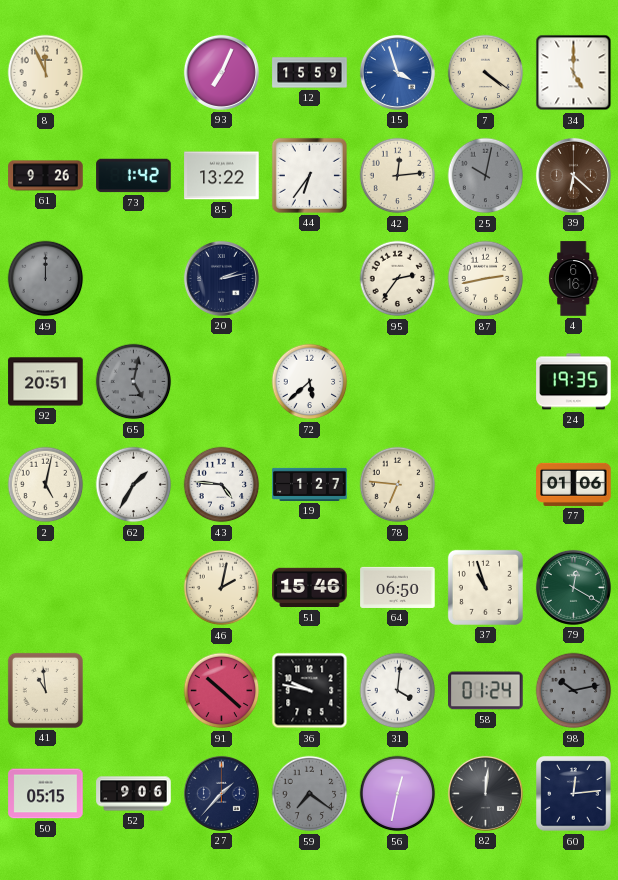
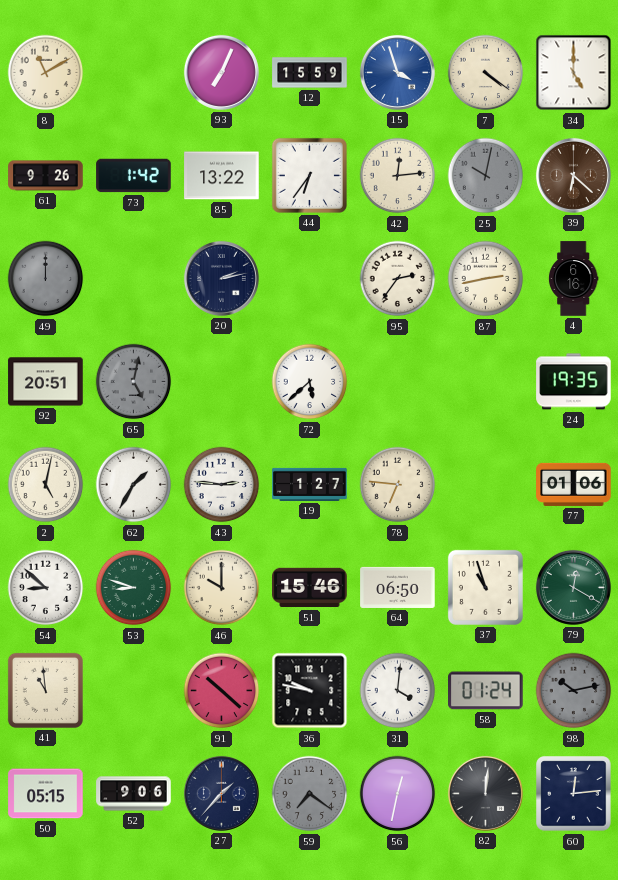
8: 11:56 -> 11:10
43: 4:46 -> 2:46
54: none -> 8:52
53: none -> 8:48
46: 2:02 -> 10:00
